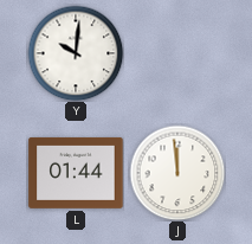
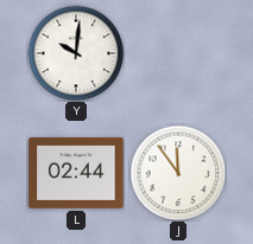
L: 01:44 -> 02:44
J: 11:59 -> 11:54
